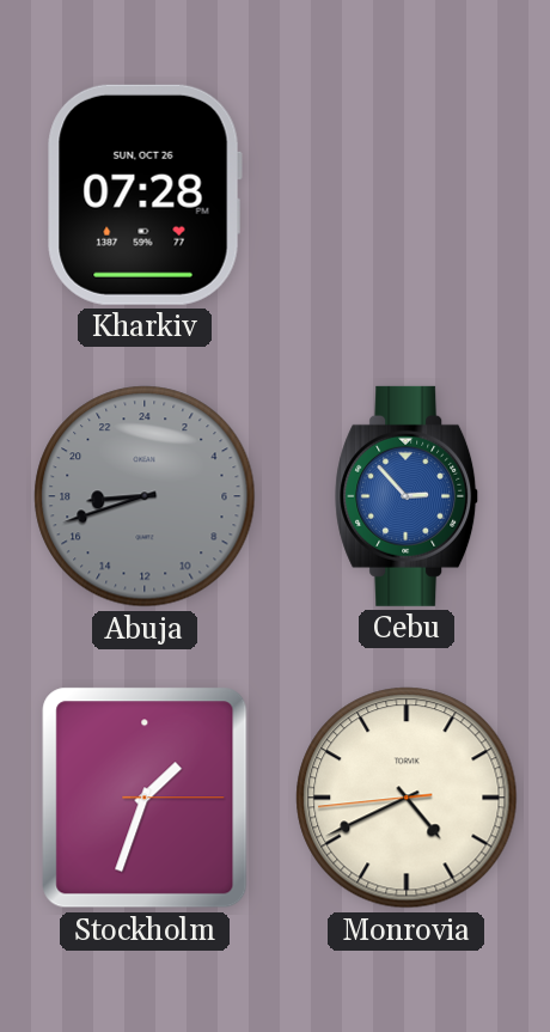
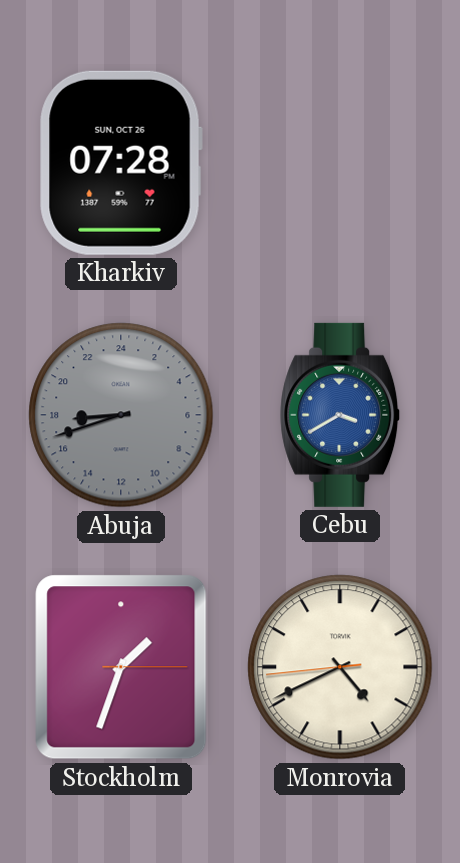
Cebu: 2:53 -> 3:40
